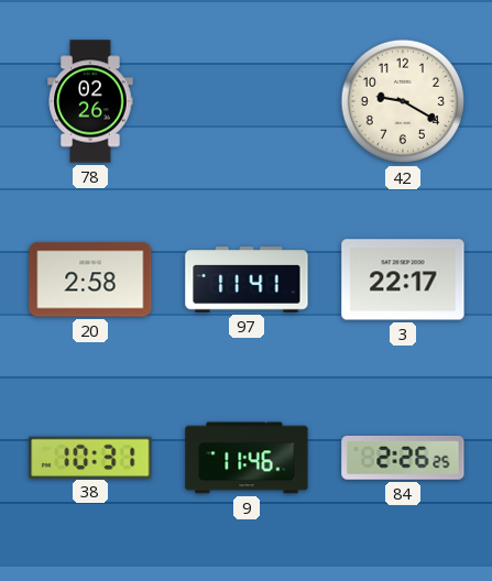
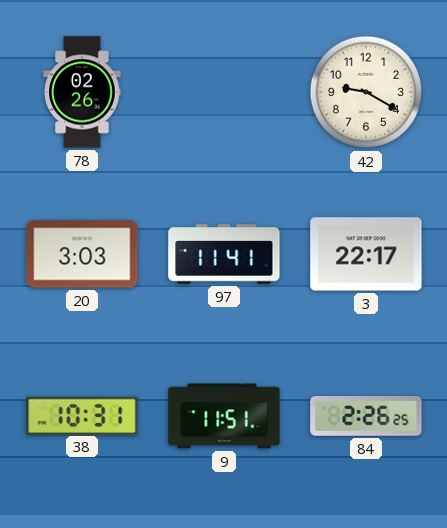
20: 2:58 -> 3:03
9: 11:46 -> 11:51
